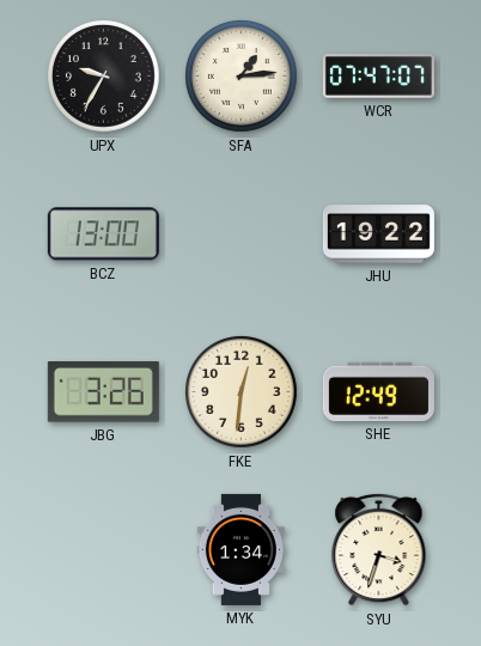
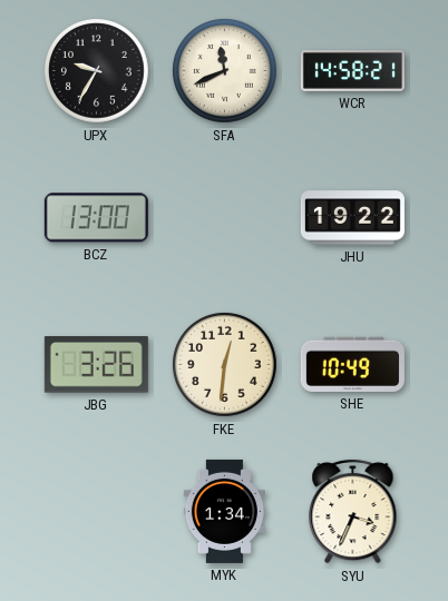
SFA: 1:14 -> 11:41
WCR: 07:47 -> 14:58
SHE: 12:49 -> 10:49
SYU: 3:33 -> 3:34
